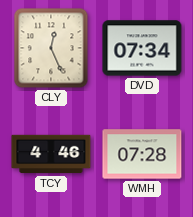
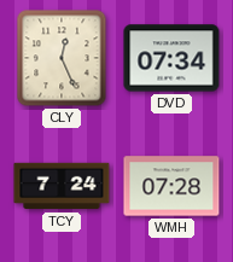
TCY: 4:46 -> 7:24
